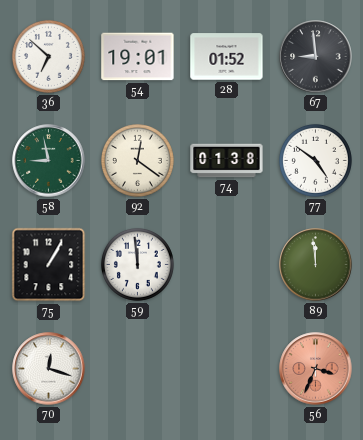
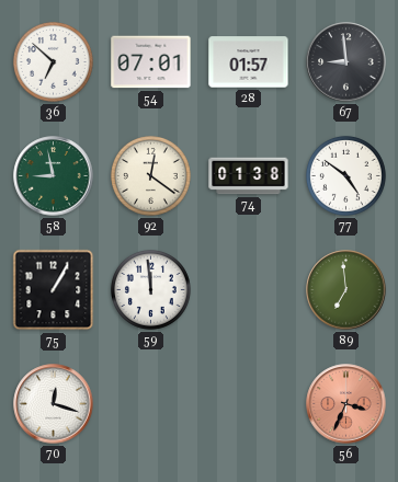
54: 19:01 -> 07:01
28: 01:52 -> 01:57
89: 11:59 -> 6:59
